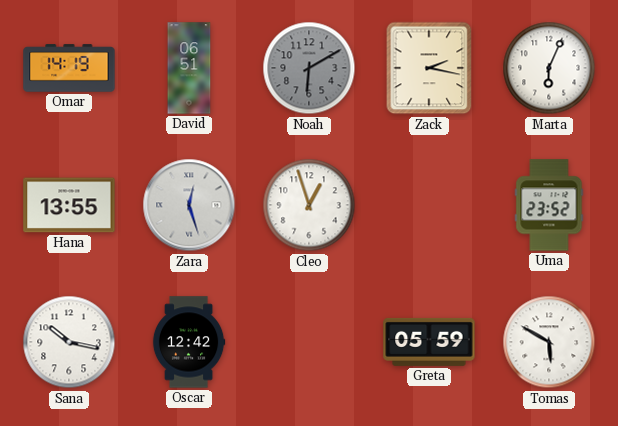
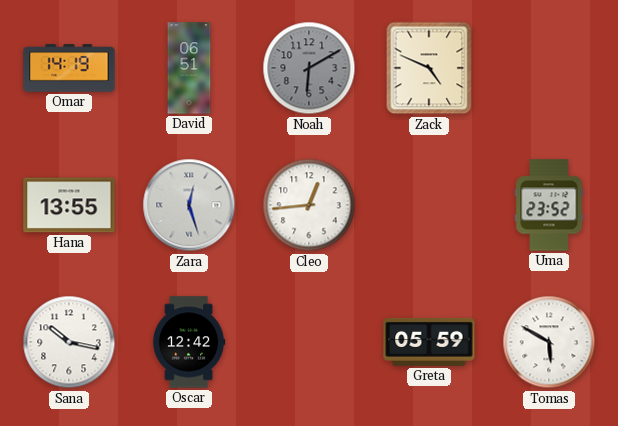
Zack: 2:17 -> 4:49
Marta: 6:04 -> none
Cleo: 12:57 -> 12:44
